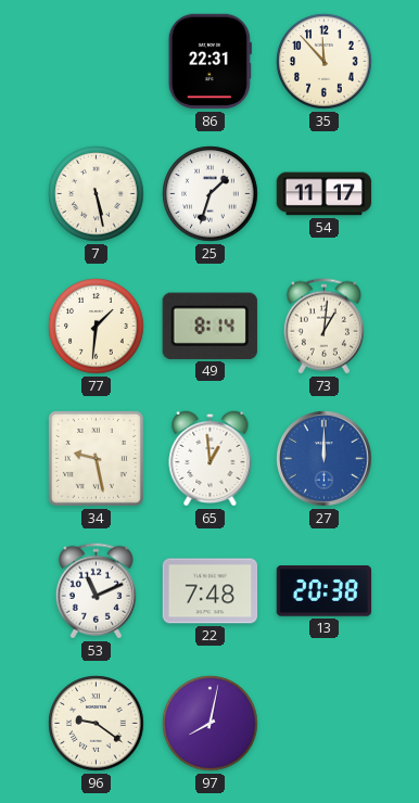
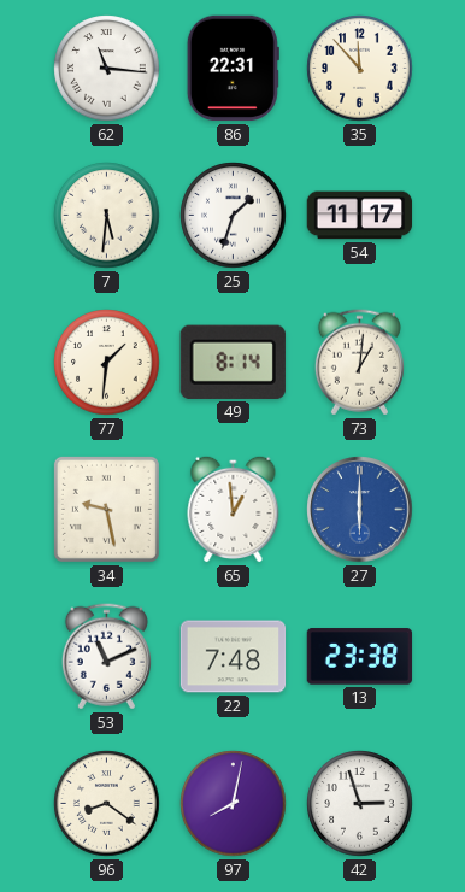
62: none -> 11:16
7: 5:28 -> 5:31
27: 12:00 -> 6:00
13: 20:38 -> 23:38
96: 9:21 -> 8:21
42: none -> 2:57
